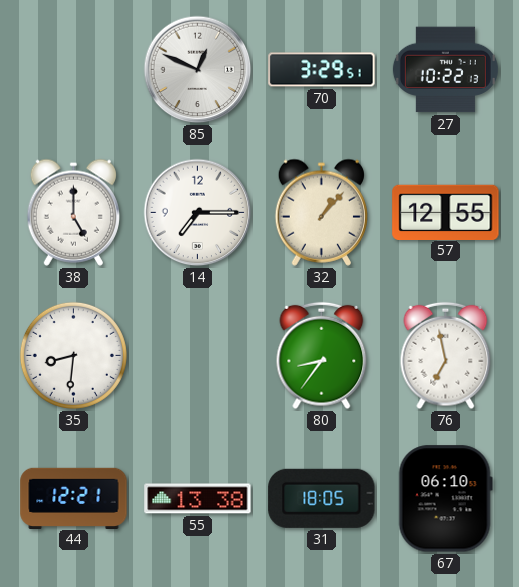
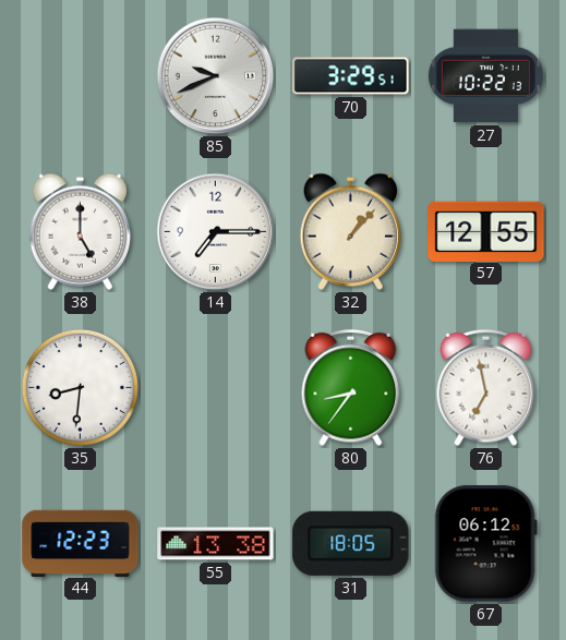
85: 12:49 -> 9:41
44: 12:21 -> 12:23
67: 06:10 -> 06:12
